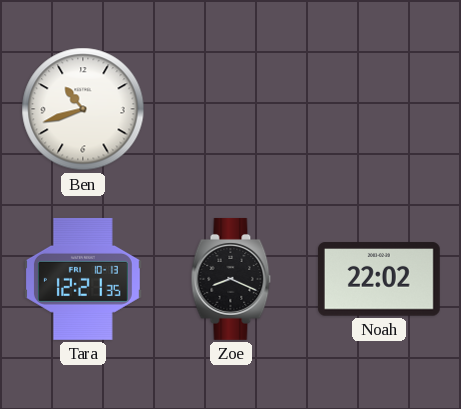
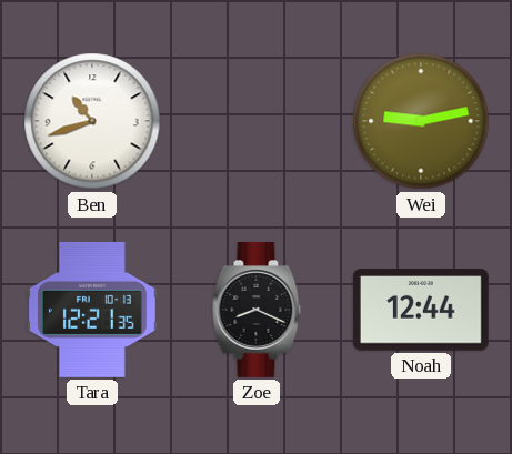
Wei: none -> 9:13
Noah: 22:02 -> 12:44
